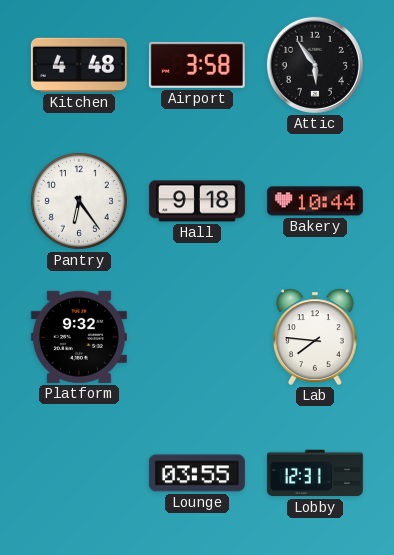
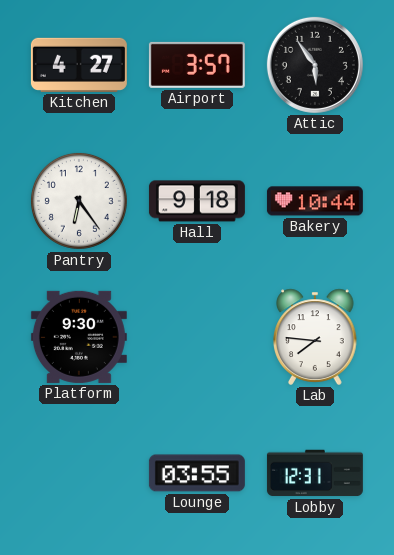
Kitchen: 4:48 -> 4:27
Airport: 3:58 -> 3:57
Platform: 9:32 -> 9:30
